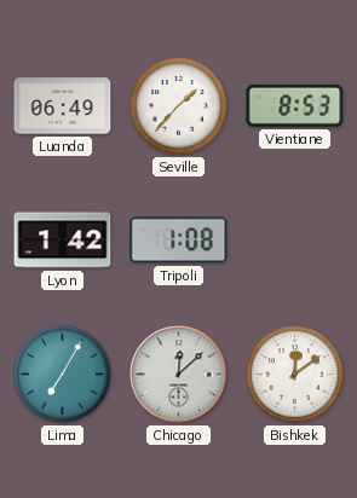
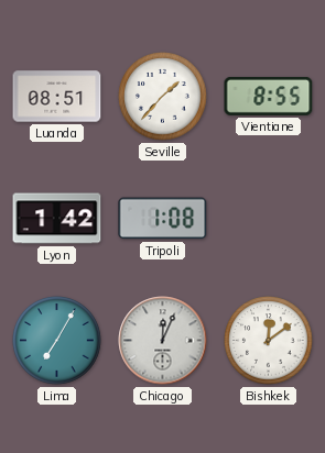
Luanda: 06:49 -> 08:51
Vientiane: 8:53 -> 8:55
Chicago: 12:08 -> 12:04
